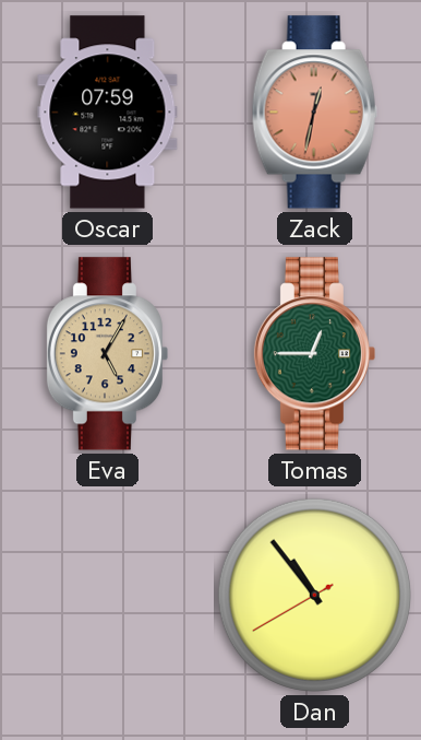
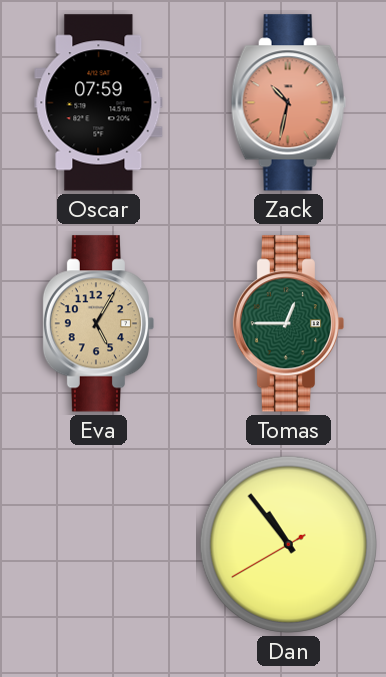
Zack: 12:32 -> 10:32
